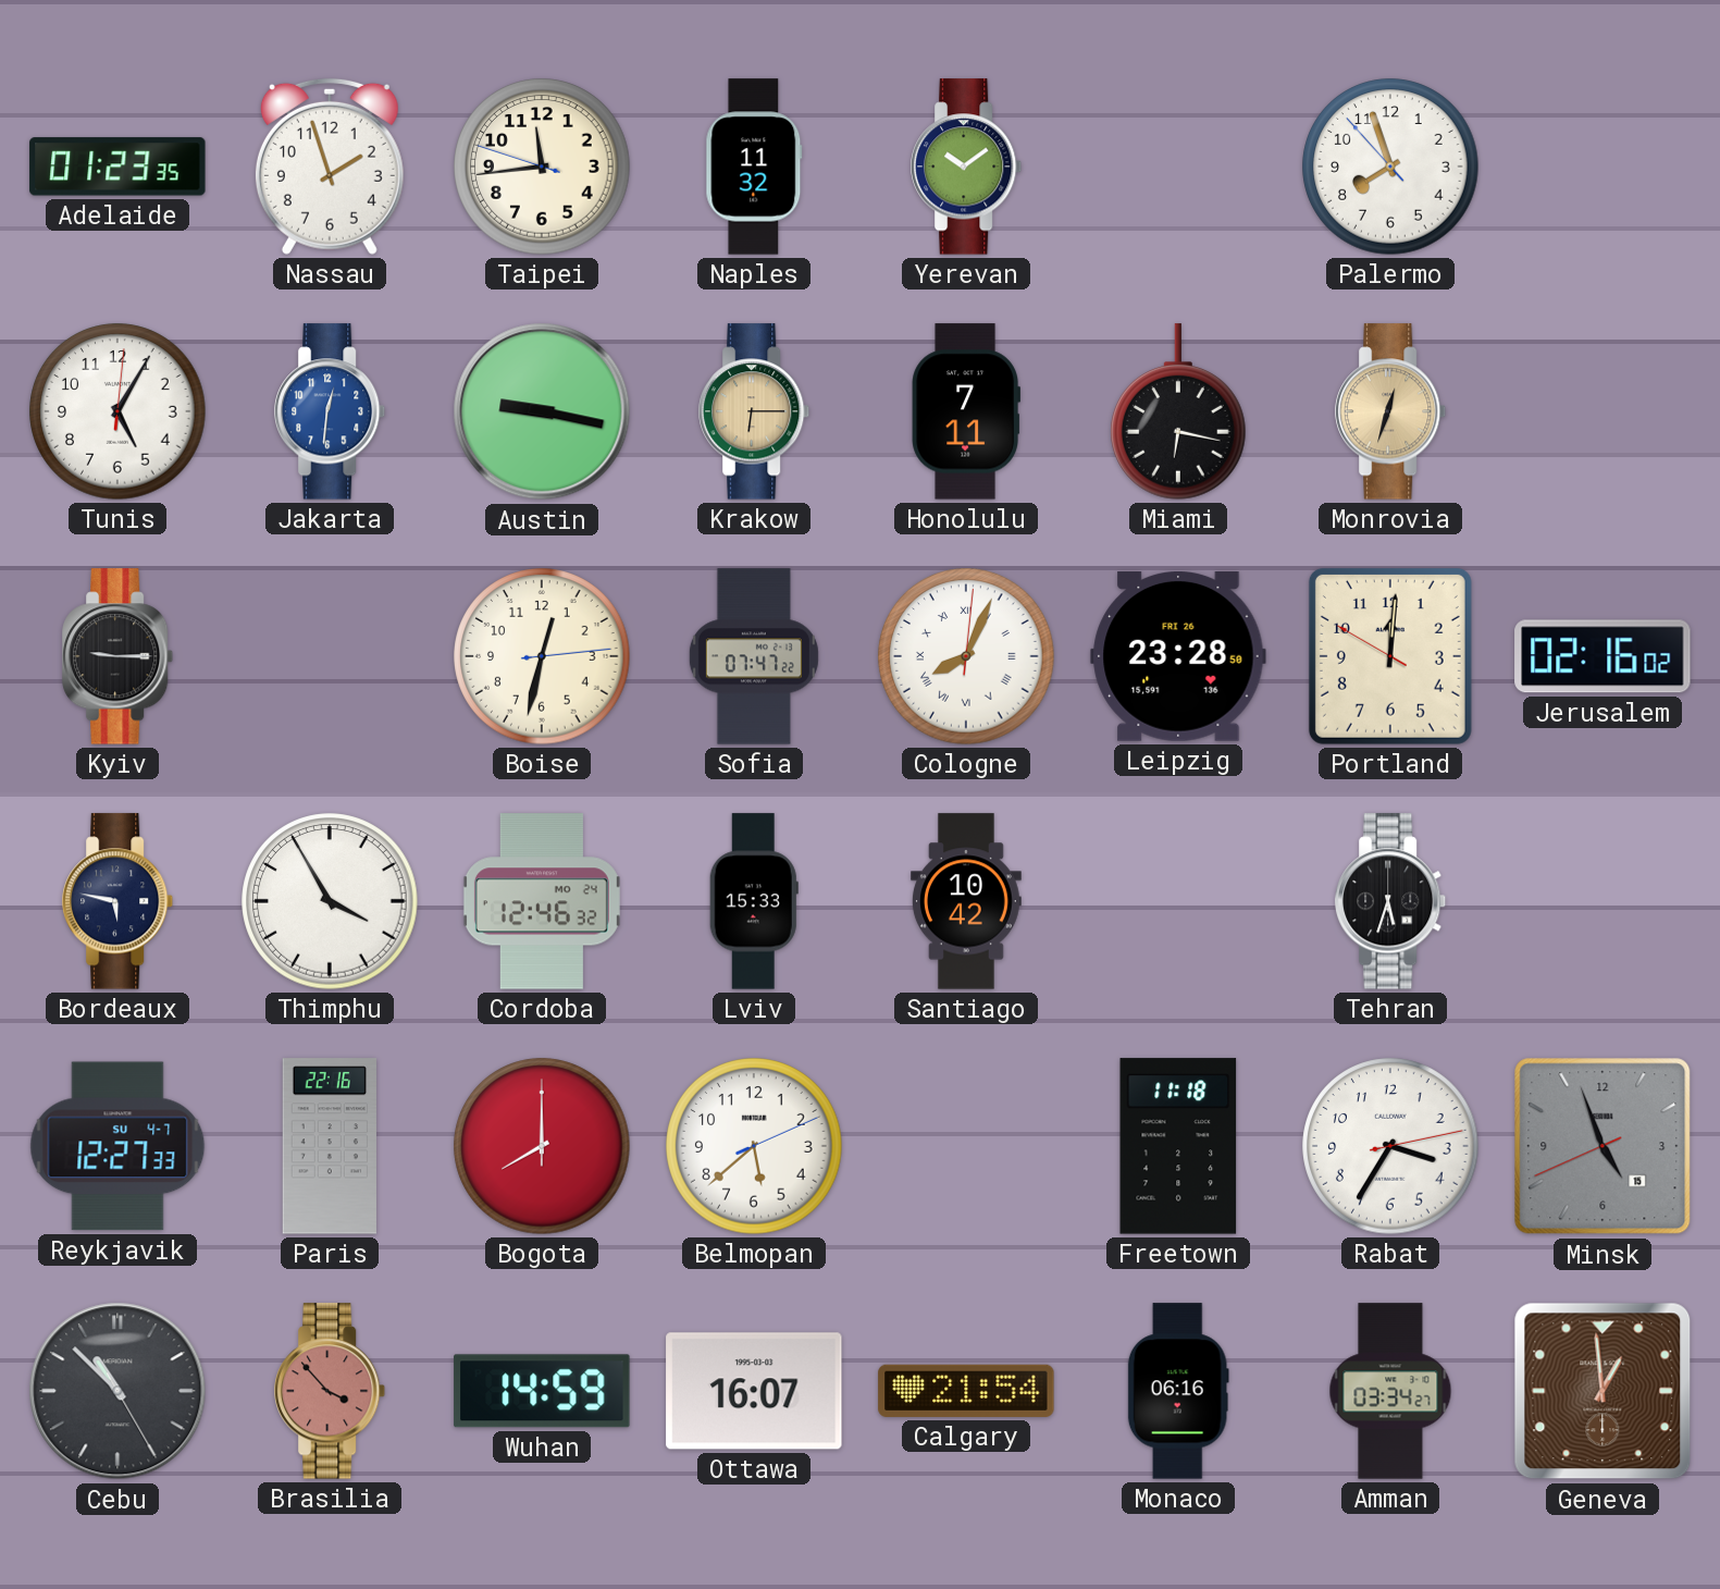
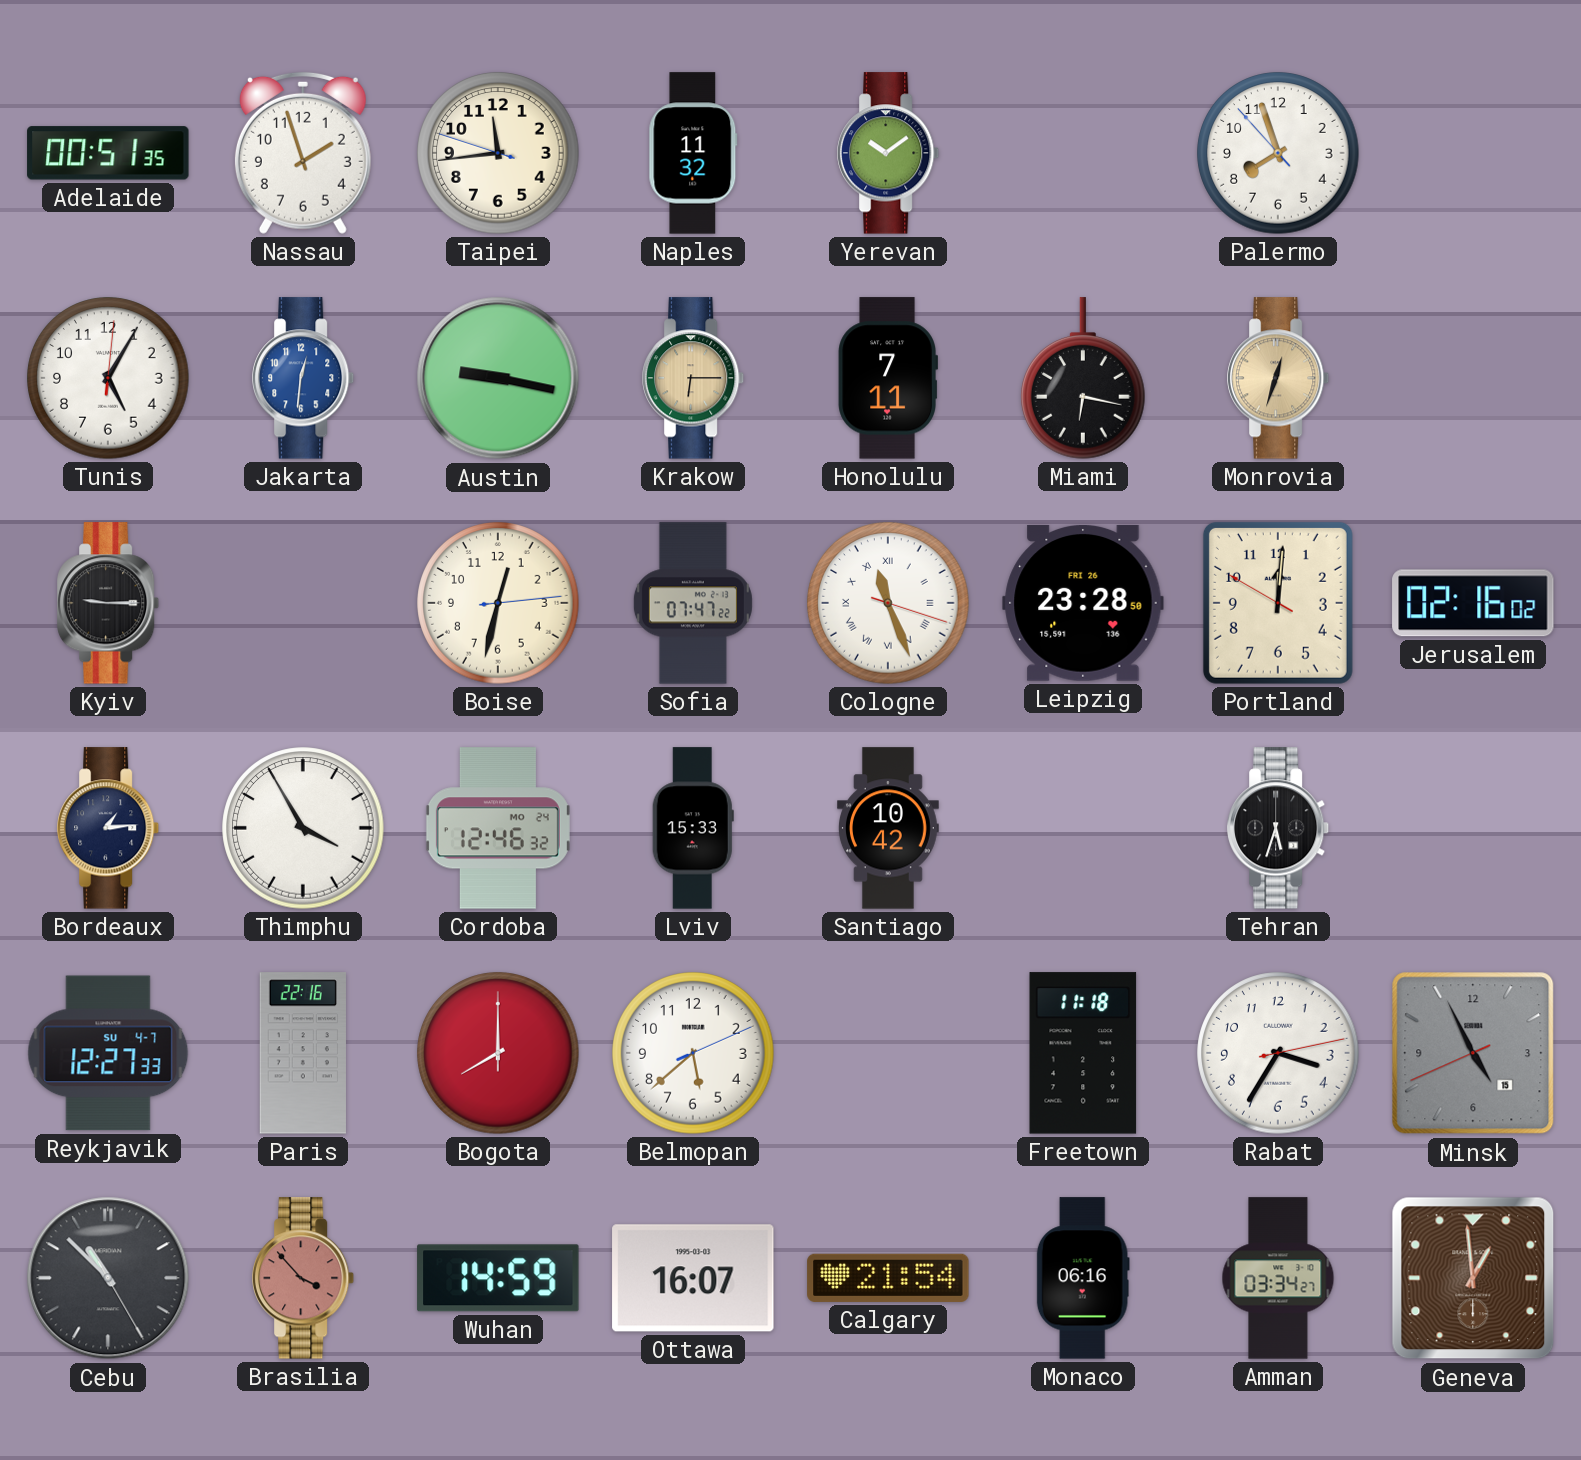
Adelaide: 01:23 -> 00:51
Cologne: 8:04 -> 11:26
Bordeaux: 5:47 -> 1:14
Minsk: 4:56 -> 4:55
